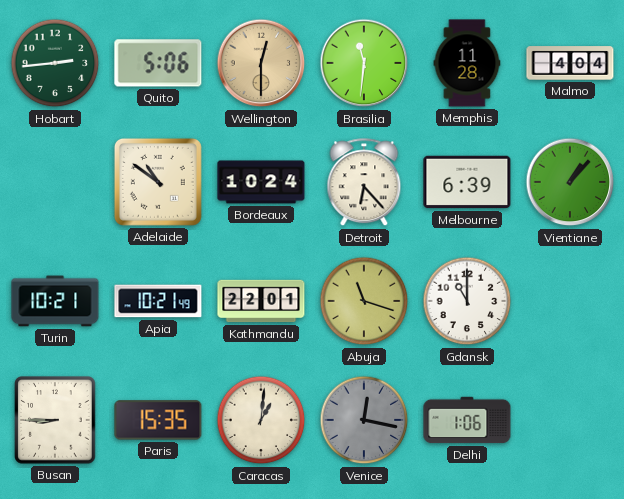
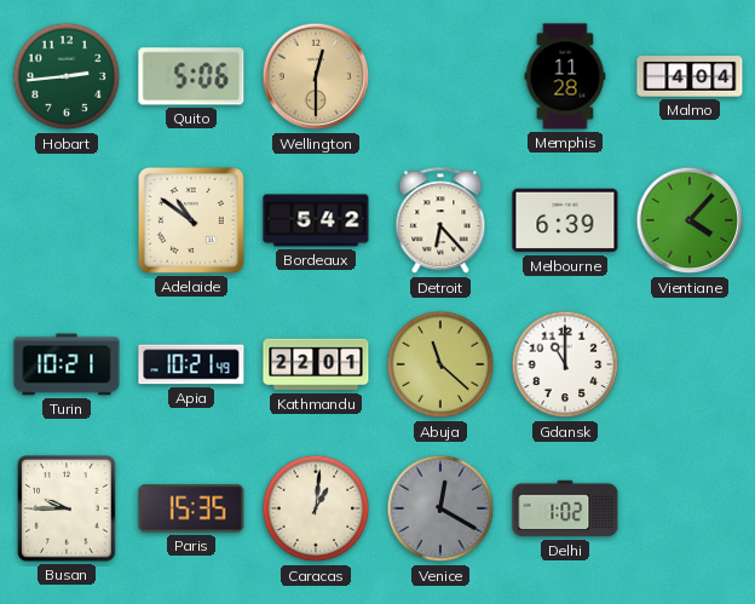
Brasilia: 11:31 -> none
Bordeaux: 10:24 -> 5:42
Vientiane: 1:07 -> 4:07
Abuja: 11:18 -> 11:22
Busan: 8:45 -> 9:45
Venice: 12:17 -> 12:20
Delhi: 1:06 -> 1:02
